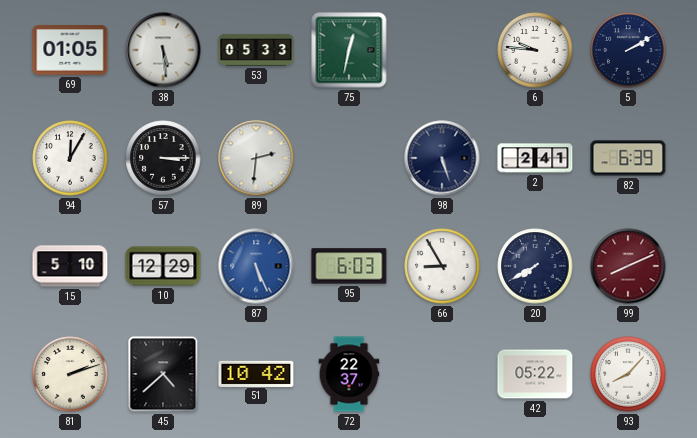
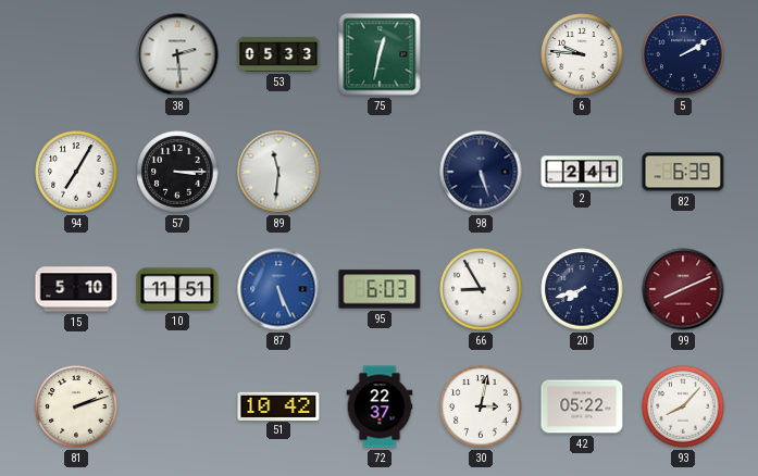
69: 01:05 -> none
38: 5:29 -> 2:29
94: 12:05 -> 7:05
89: 2:31 -> 11:31
10: 12:29 -> 11:51
20: 7:40 -> 7:42
45: 4:38 -> none
30: none -> 3:02
